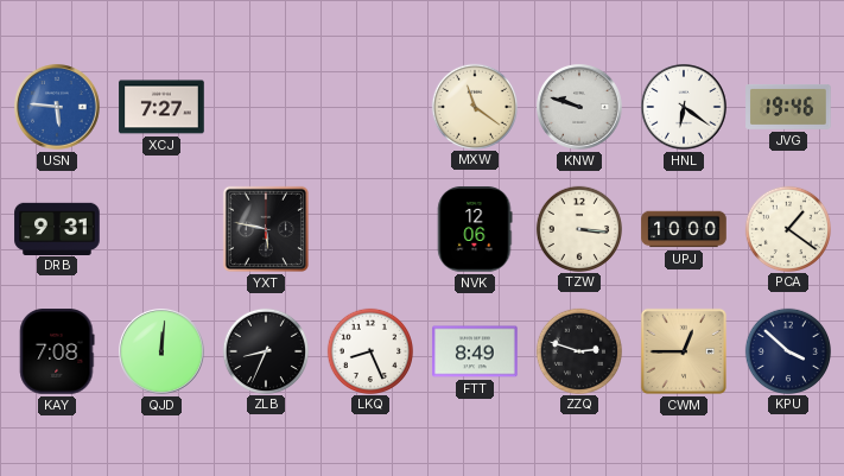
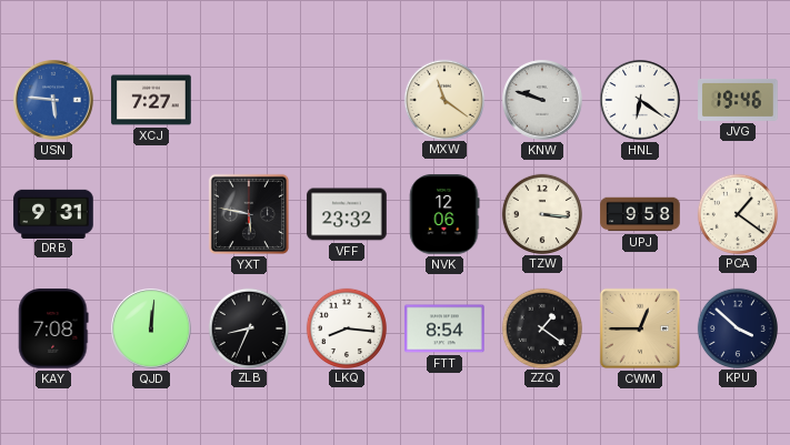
VFF: none -> 23:32
UPJ: 10:00 -> 9:58
LKQ: 8:26 -> 8:16
FTT: 8:49 -> 8:54
ZZQ: 2:48 -> 1:21
